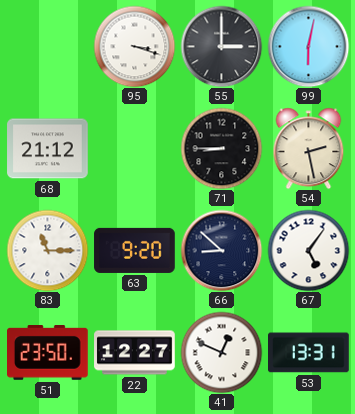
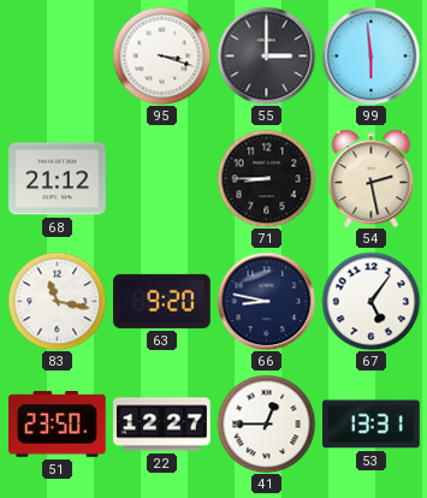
99: 6:02 -> 5:59
83: 11:15 -> 11:17
66: 8:52 -> 8:47
41: 12:49 -> 12:45
